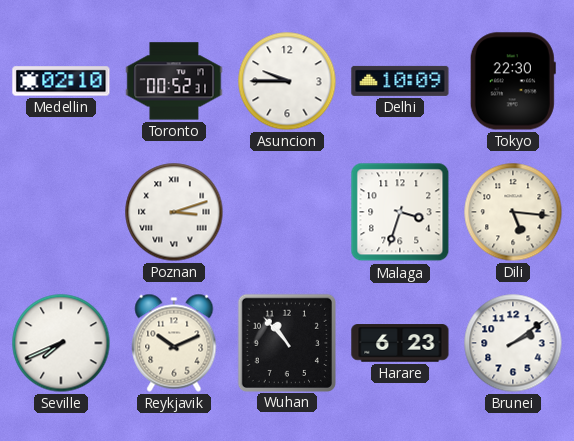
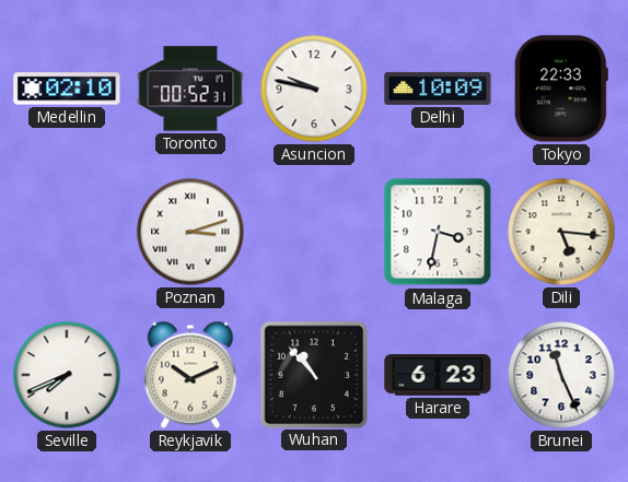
Asuncion: 9:45 -> 9:47
Tokyo: 22:30 -> 22:33
Malaga: 3:33 -> 3:32
Brunei: 2:09 -> 11:26
